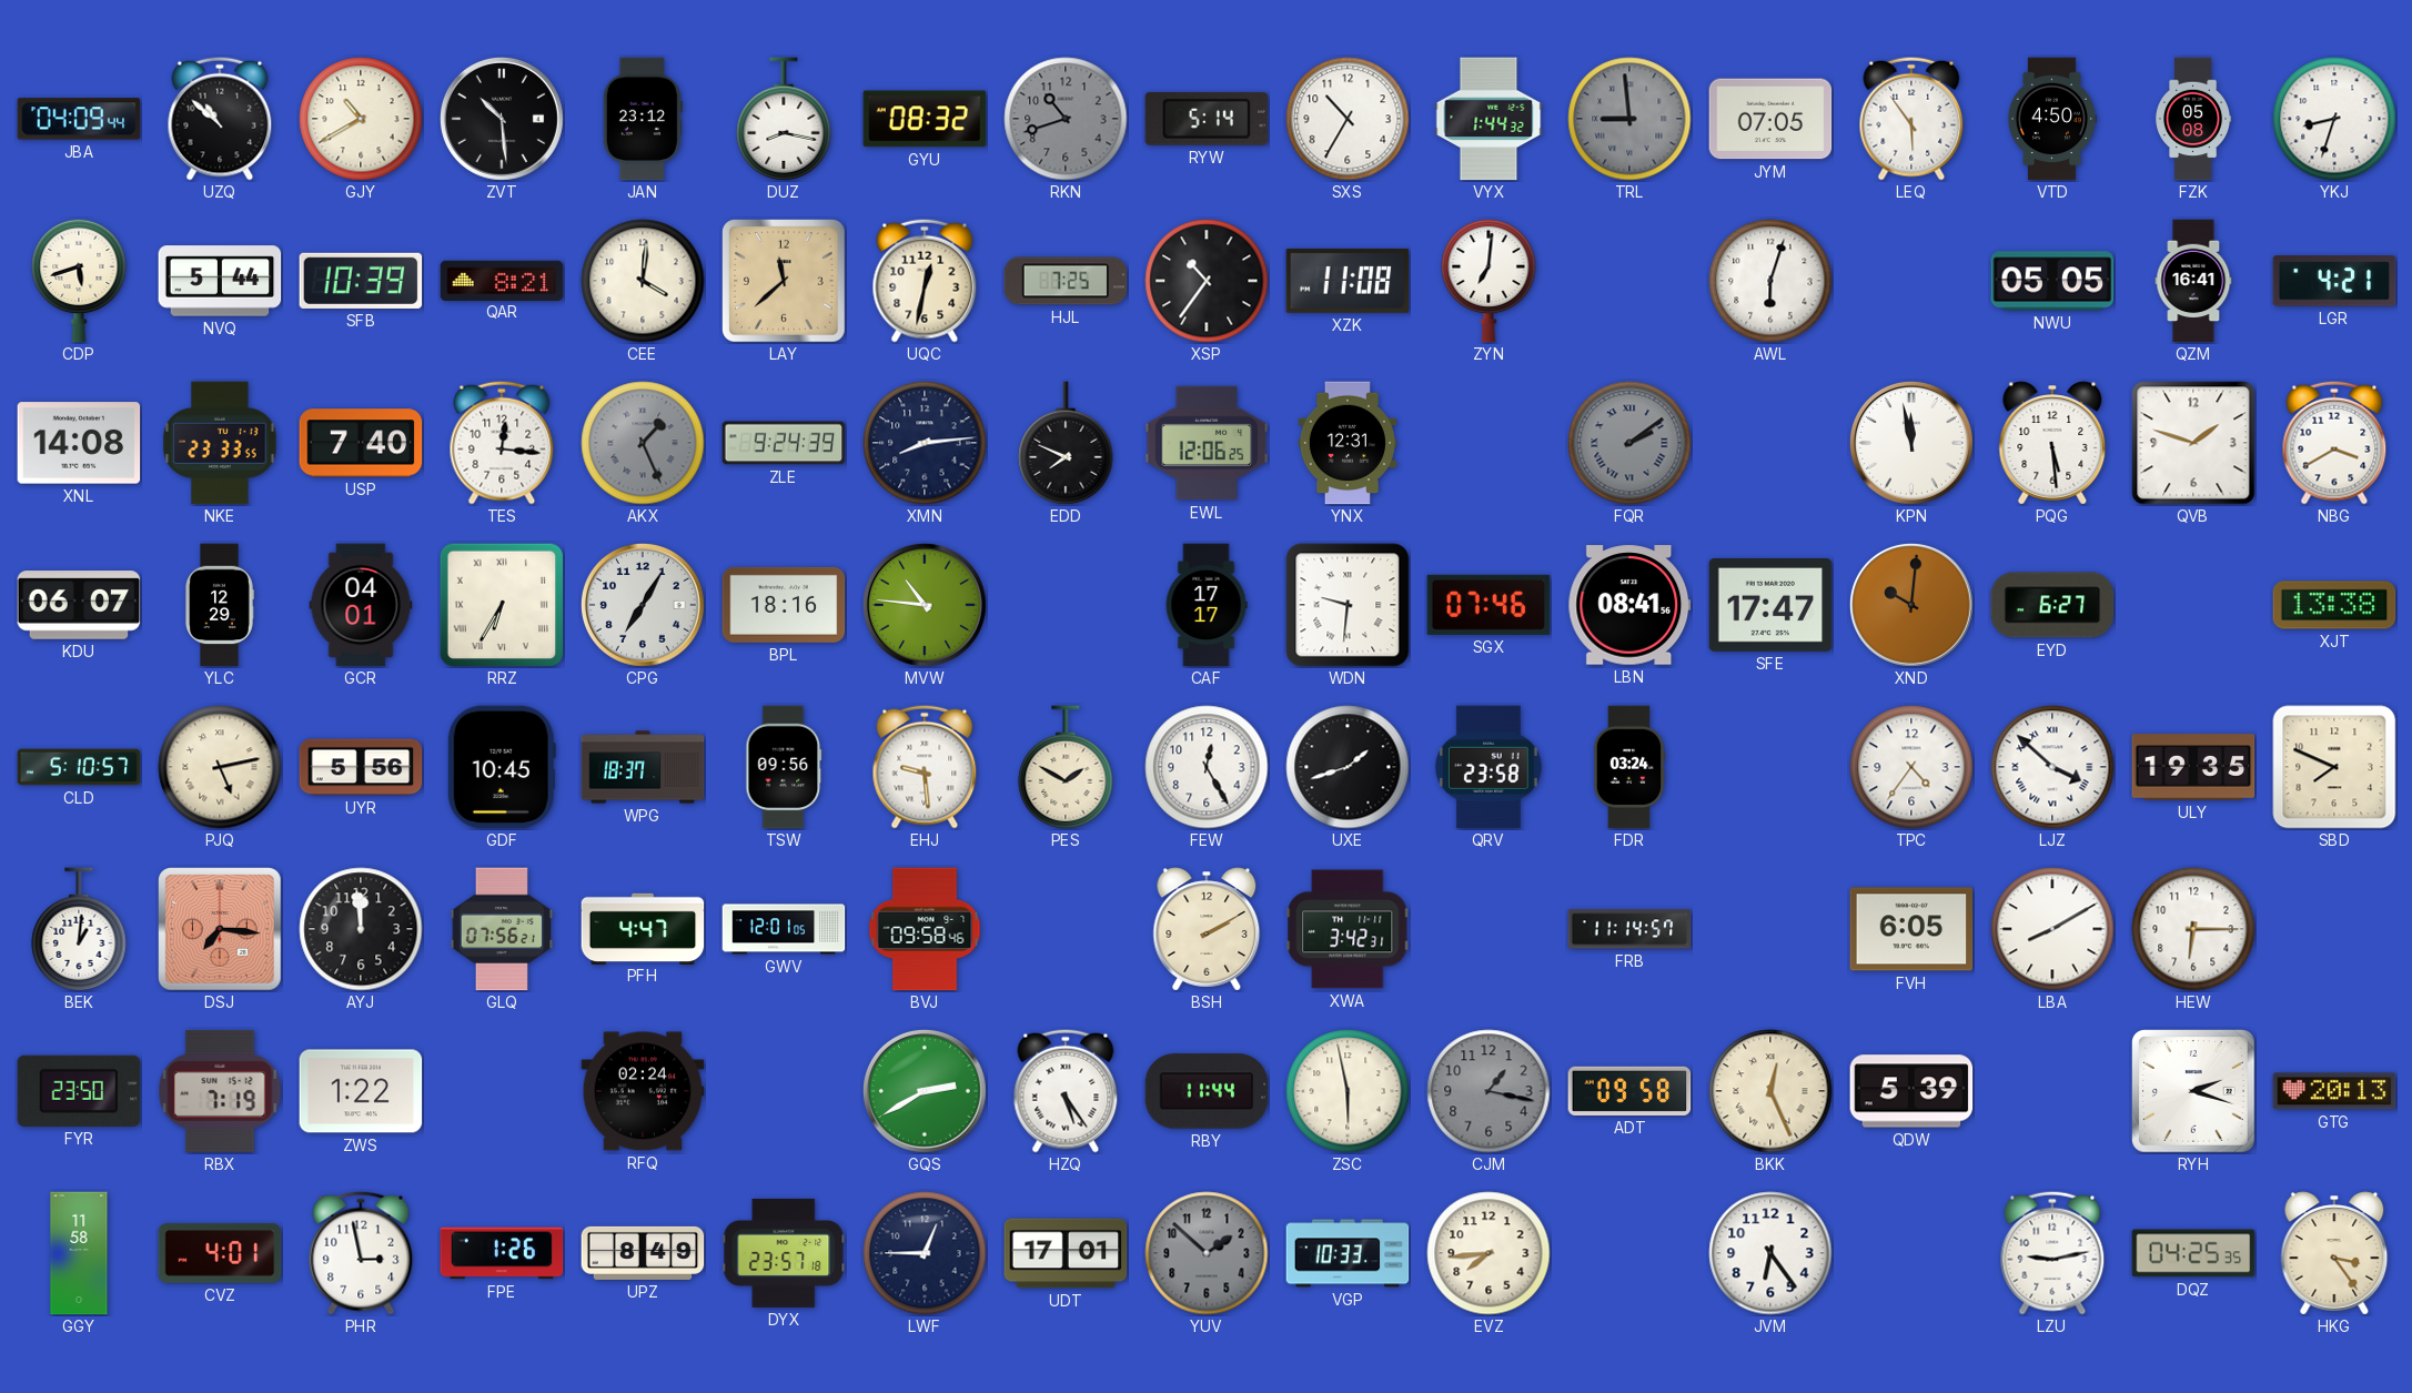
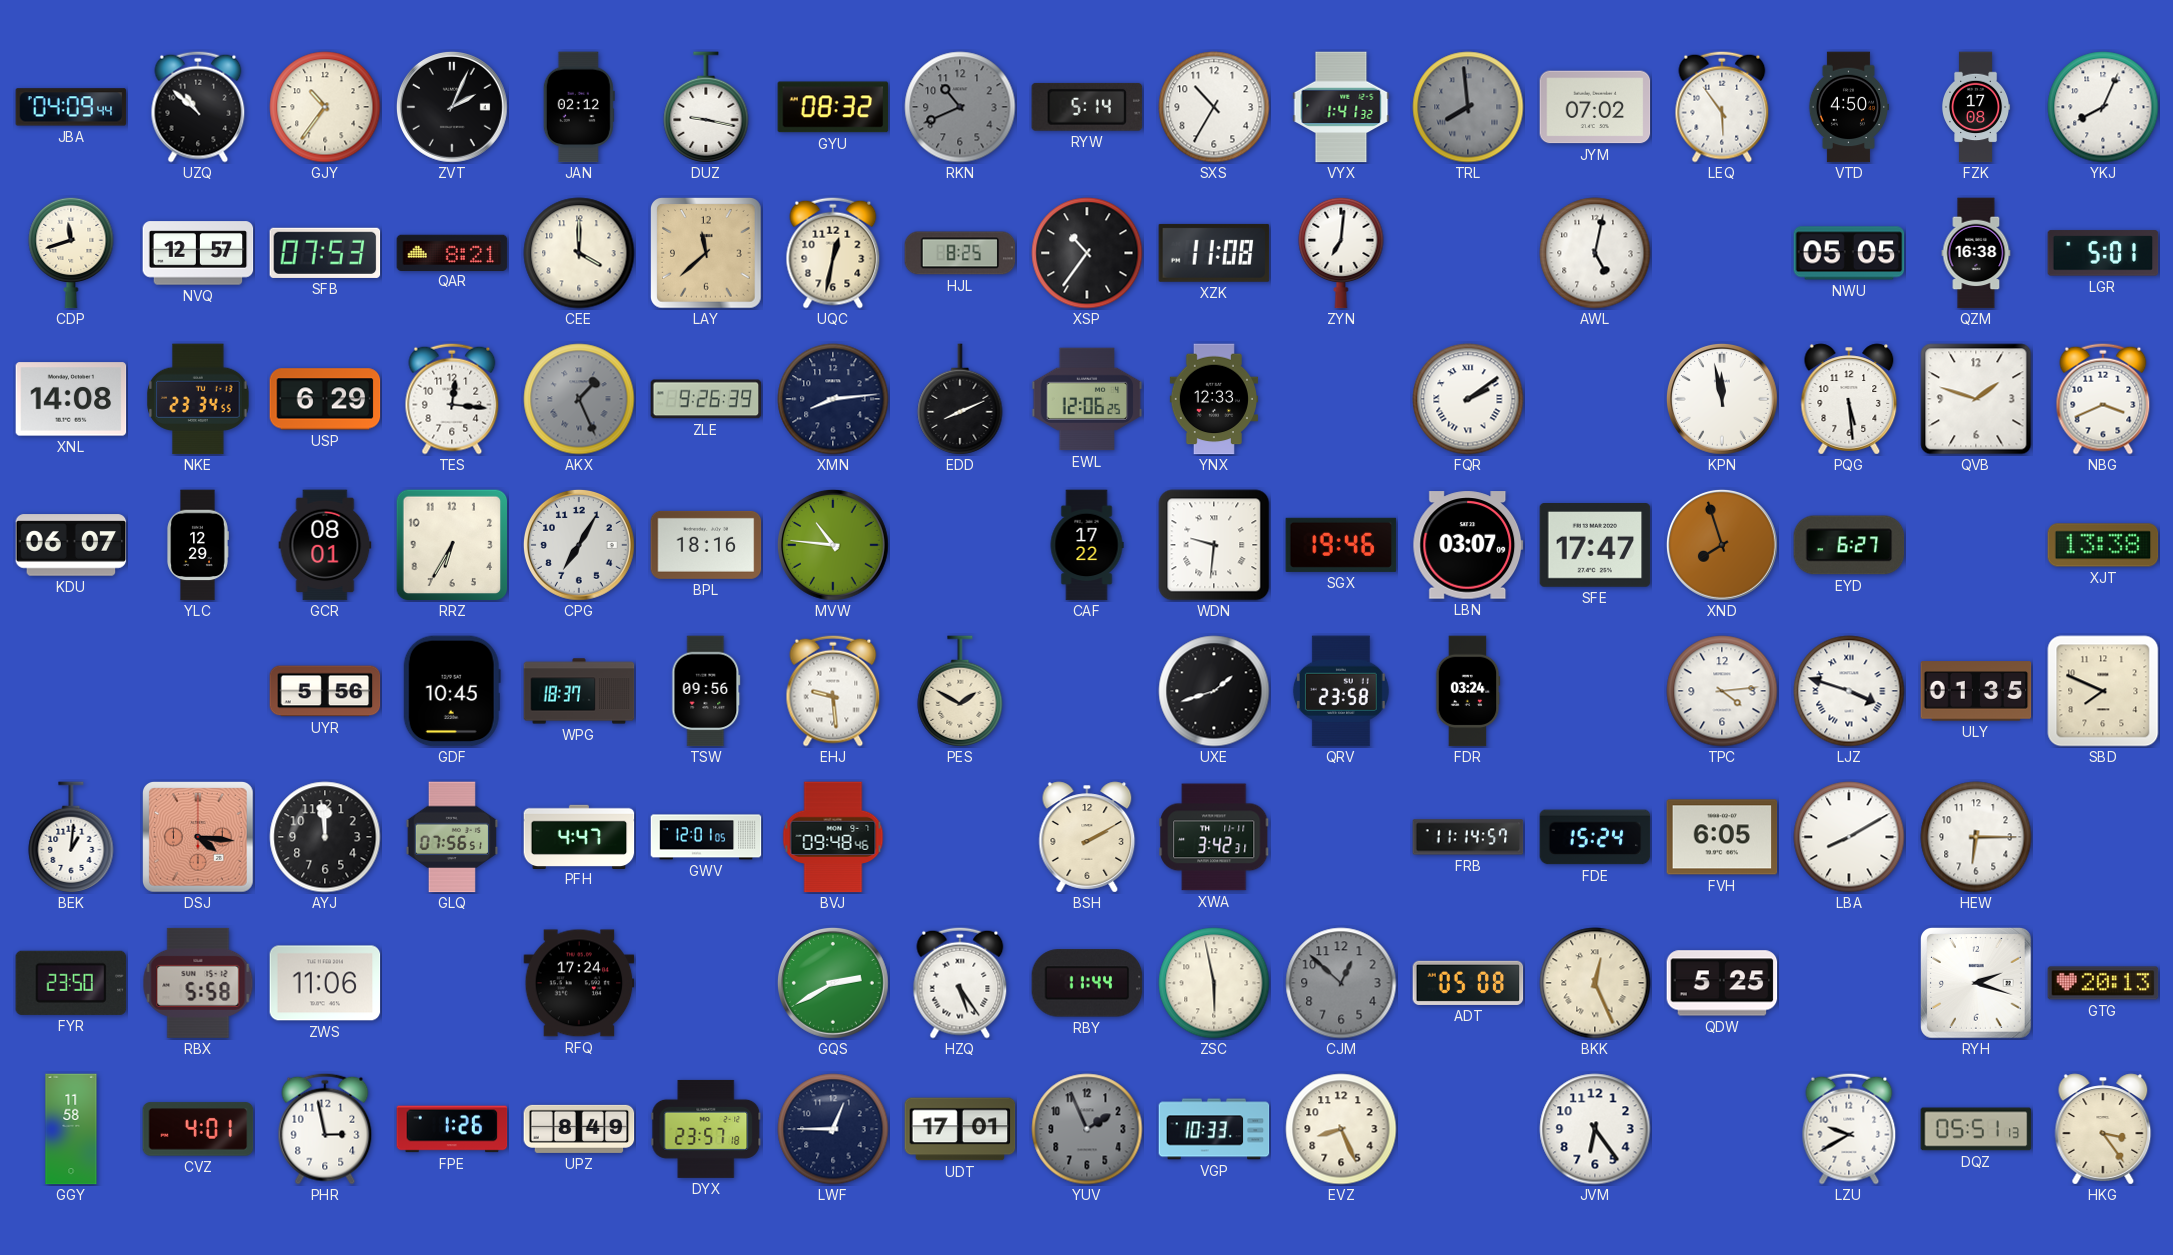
GJY: 10:40 -> 10:36
ZVT: 10:29 -> 2:04
JAN: 23:12 -> 02:12
DUZ: 8:17 -> 9:17
RKN: 10:42 -> 10:41
VYX: 1:44 -> 1:41
TRL: 8:59 -> 7:59
JYM: 07:05 -> 07:02
FZK: 05:08 -> 17:08
YKJ: 8:33 -> 8:04
CDP: 5:42 -> 11:42
NVQ: 5:44 -> 12:57
SFB: 10:39 -> 07:53
CEE: 4:01 -> 4:00
HJL: 7:25 -> 8:25
AWL: 6:03 -> 5:02
QZM: 16:41 -> 16:38
LGR: 4:21 -> 5:01
NKE: 23:33 -> 23:34
USP: 7:40 -> 6:29
ZLE: 9:24 -> 9:26
EDD: 7:49 -> 8:11
YNX: 12:31 -> 12:33
FQR dial: grey -> white
NBG: 3:40 -> 3:41
GCR: 04:01 -> 08:01
RRZ numerals: Roman -> Arabic
CAF: 17:17 -> 17:22
SGX: 07:46 -> 19:46
LBN: 08:41 -> 03:07
XND: 10:01 -> 7:57
CLD: 5:10 -> none
PJQ: 5:13 -> none
FEW: 12:25 -> none
TPC: 4:36 -> 4:14
LJZ: 3:52 -> 3:48
ULY: 19:35 -> 01:35
DSJ: 7:16 -> 4:16
GLQ: 07:56:21 -> 07:56:51
BVJ: 09:58 -> 09:48
FDE: none -> 15:24
RBX: 7:19 -> 5:58
ZWS: 1:22 -> 11:06
RFQ: 02:24 -> 17:24
CJM: 1:17 -> 12:52
ADT: 09:58 -> 05:08
QDW: 5:39 -> 5:25
YUV: 1:52 -> 1:56
EVZ: 7:44 -> 8:26
LZU: 9:13 -> 9:40
DQZ: 04:25 -> 05:51
